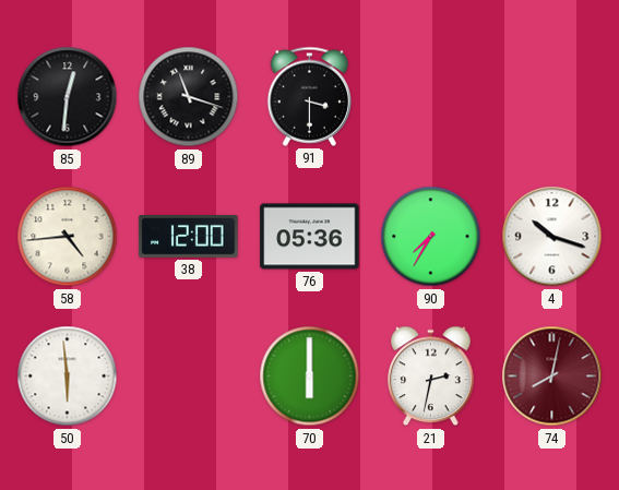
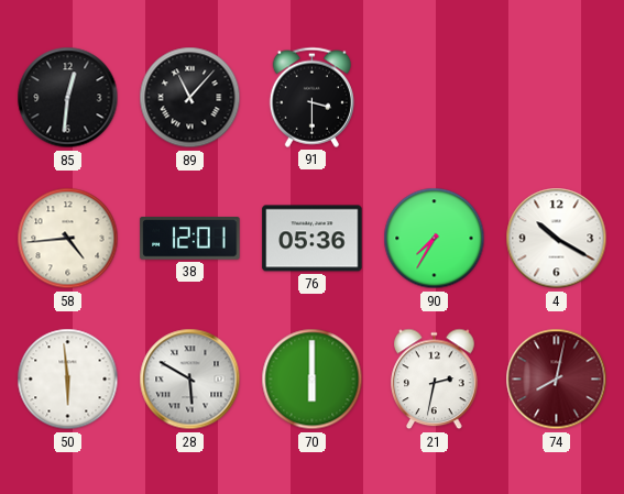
89: 11:18 -> 11:07
38: 12:00 -> 12:01
4: 10:18 -> 10:20
28: none -> 5:50
